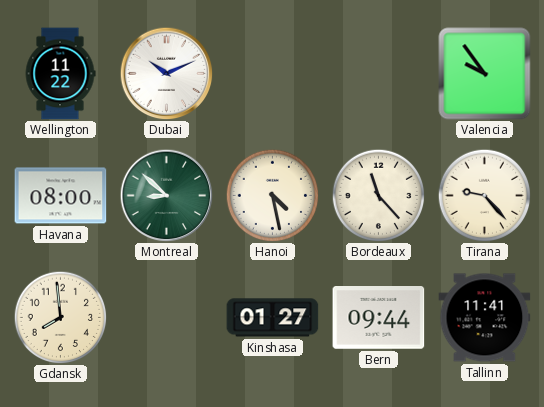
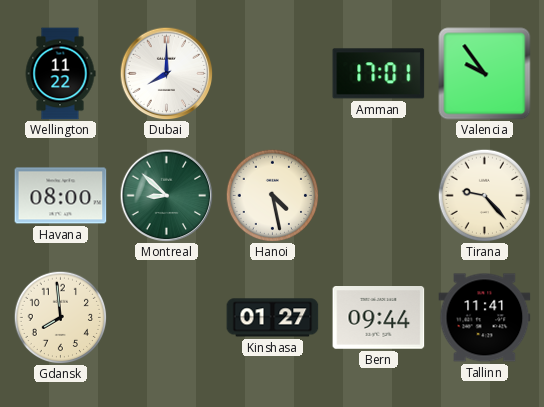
Dubai: 10:11 -> 8:00
Amman: none -> 17:01
Bordeaux: 11:23 -> none
